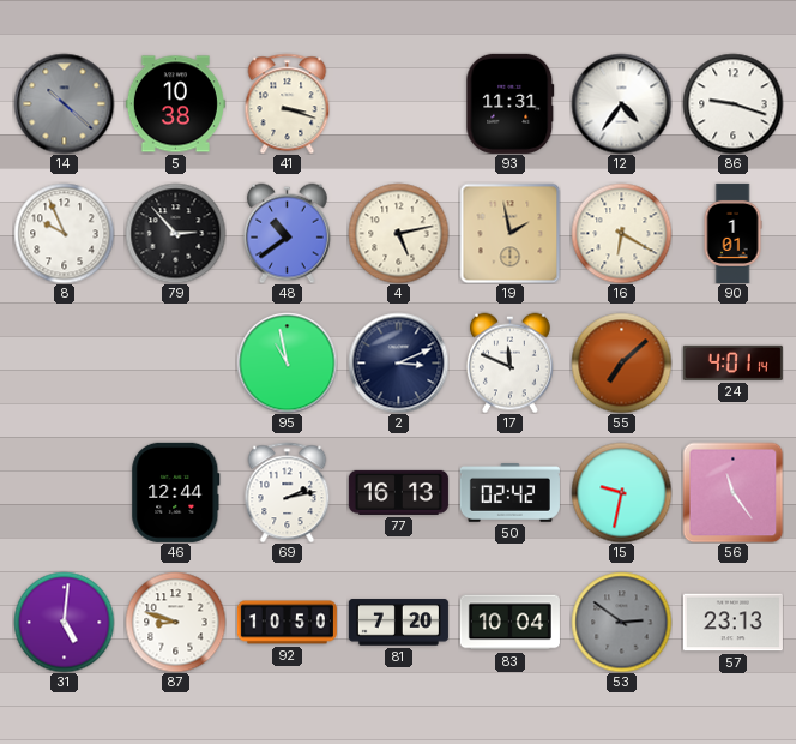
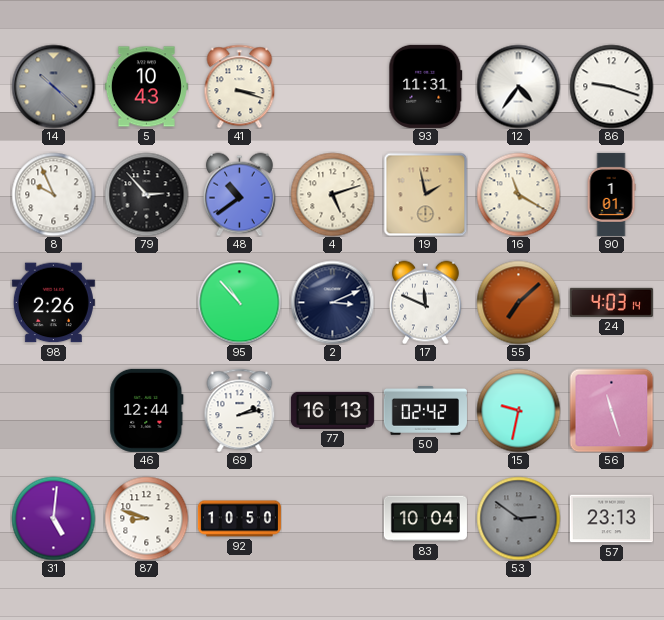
5: 10:38 -> 10:43
4: 5:13 -> 5:12
16: 6:20 -> 11:20
98: none -> 2:26
95: 10:58 -> 10:53
24: 4:01 -> 4:03
56: 11:24 -> 11:27
81: 7:20 -> none
